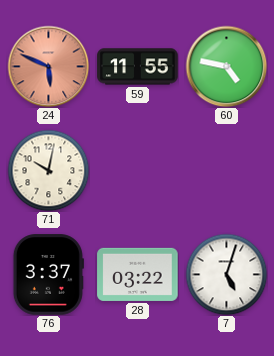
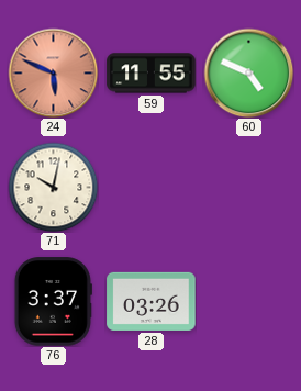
60: 4:47 -> 4:49
28: 03:22 -> 03:26
7: 5:03 -> none
